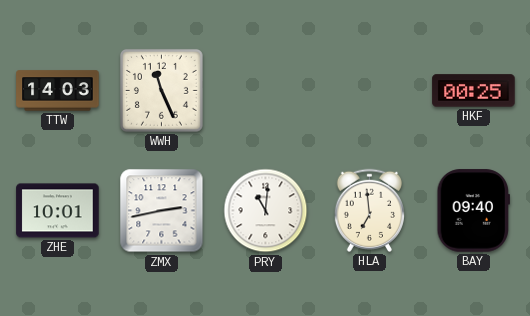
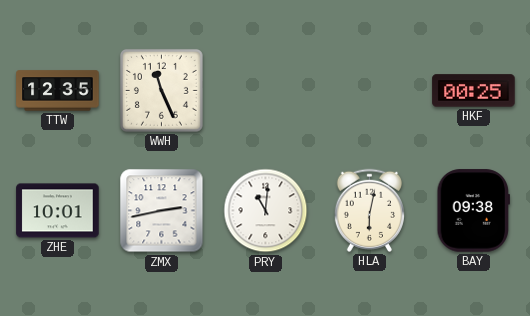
TTW: 14:03 -> 12:35
HLA: 6:59 -> 6:02
BAY: 09:40 -> 09:38
